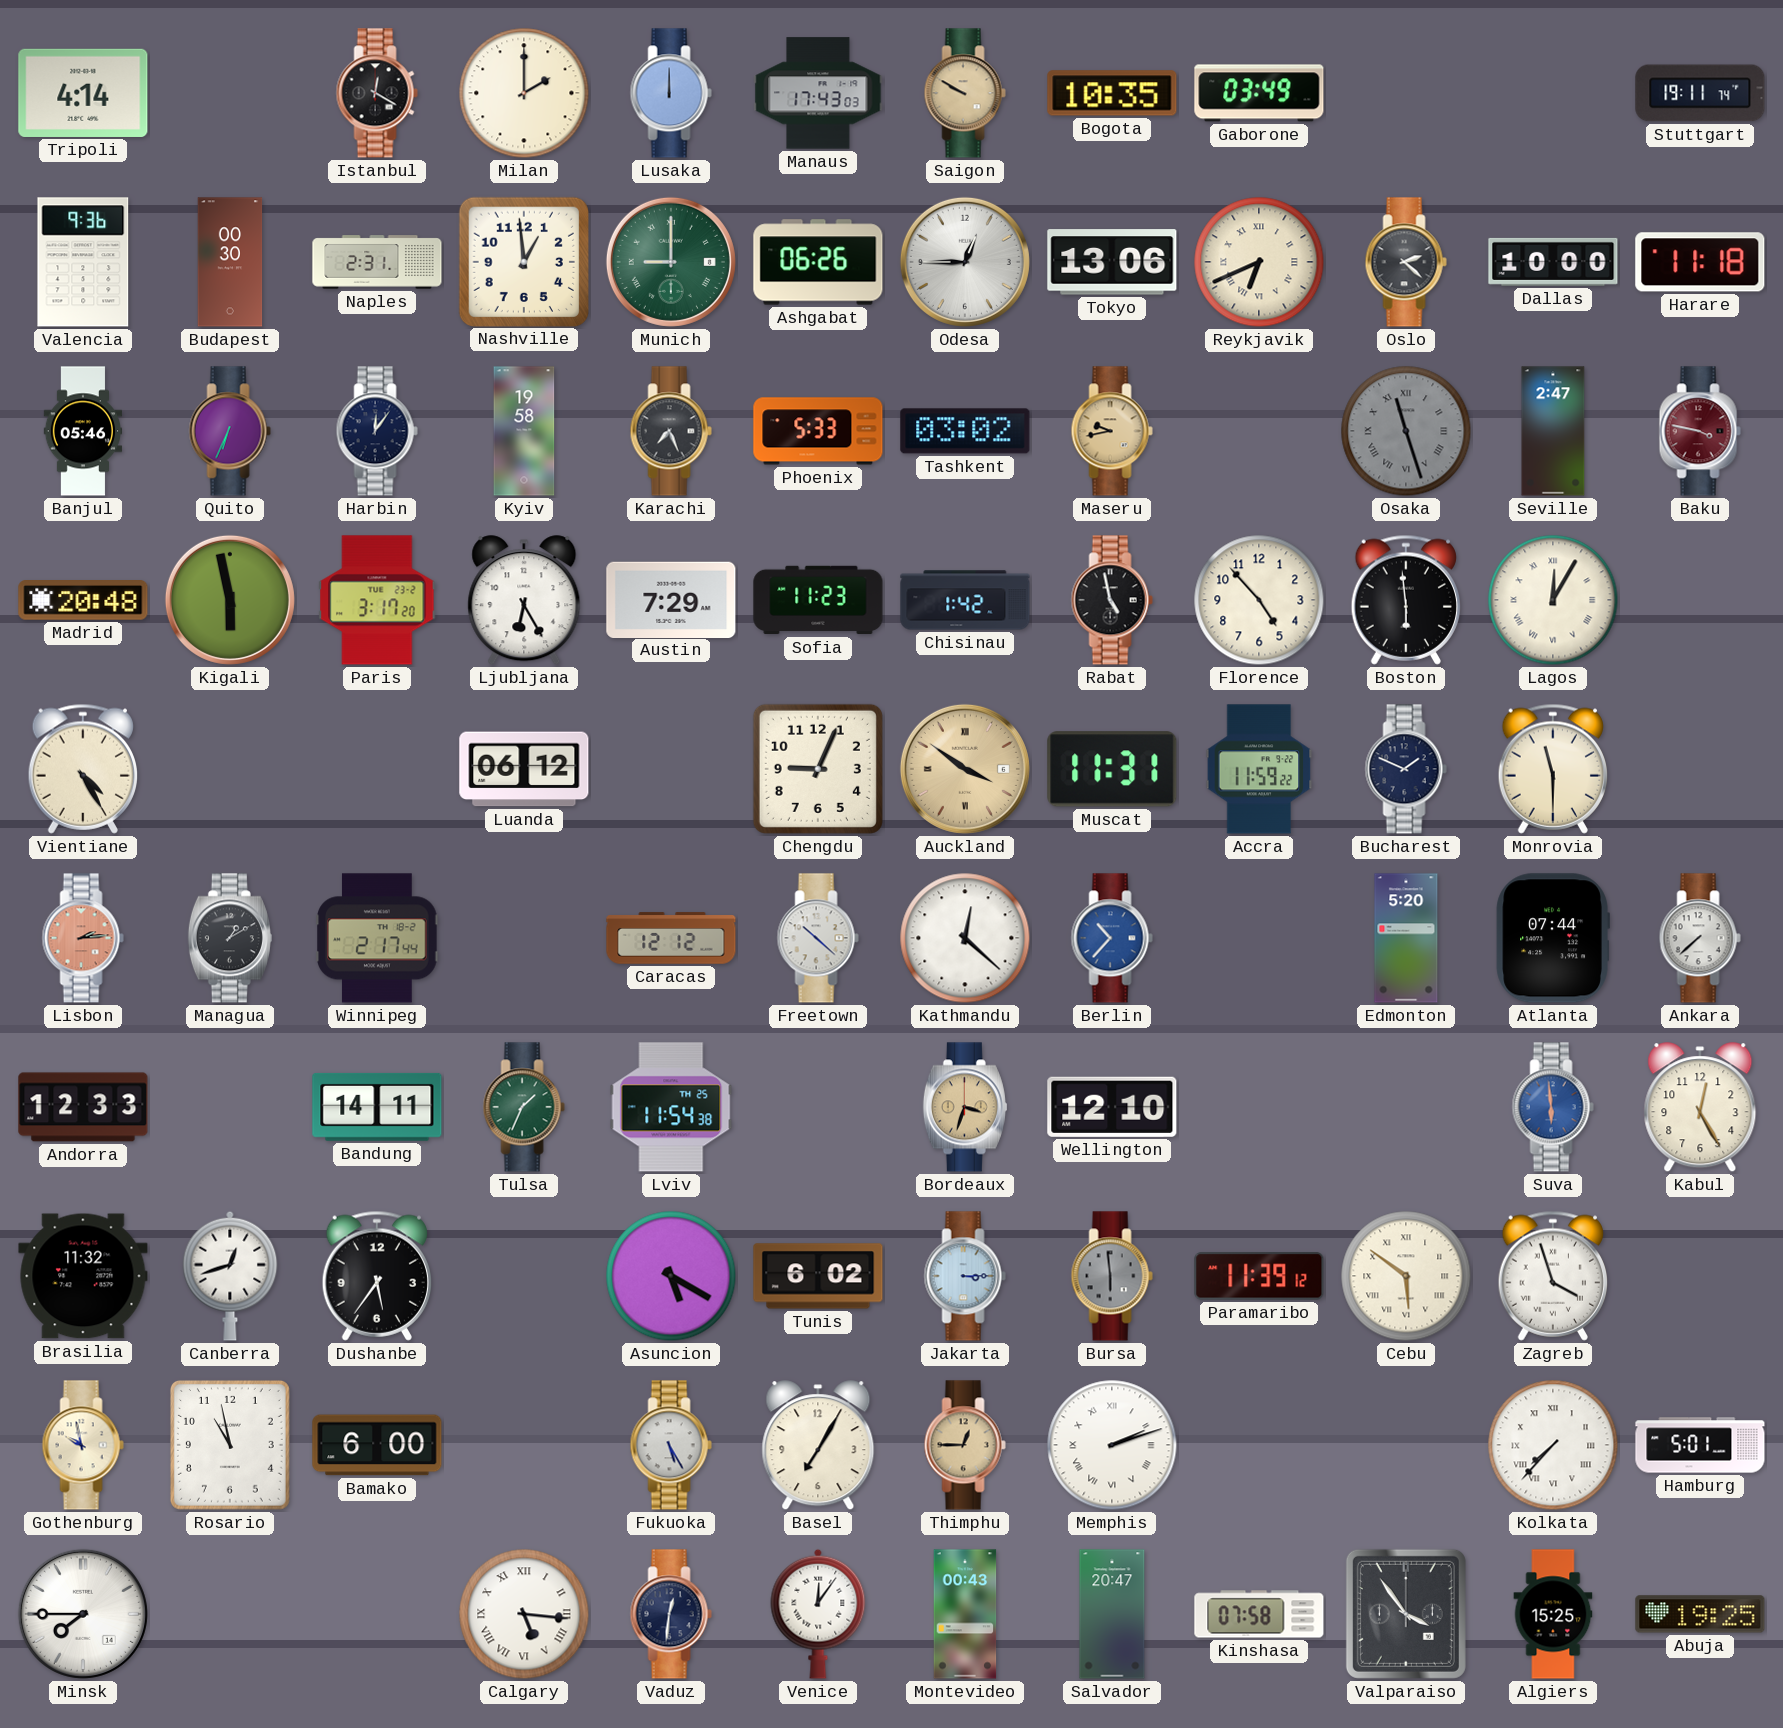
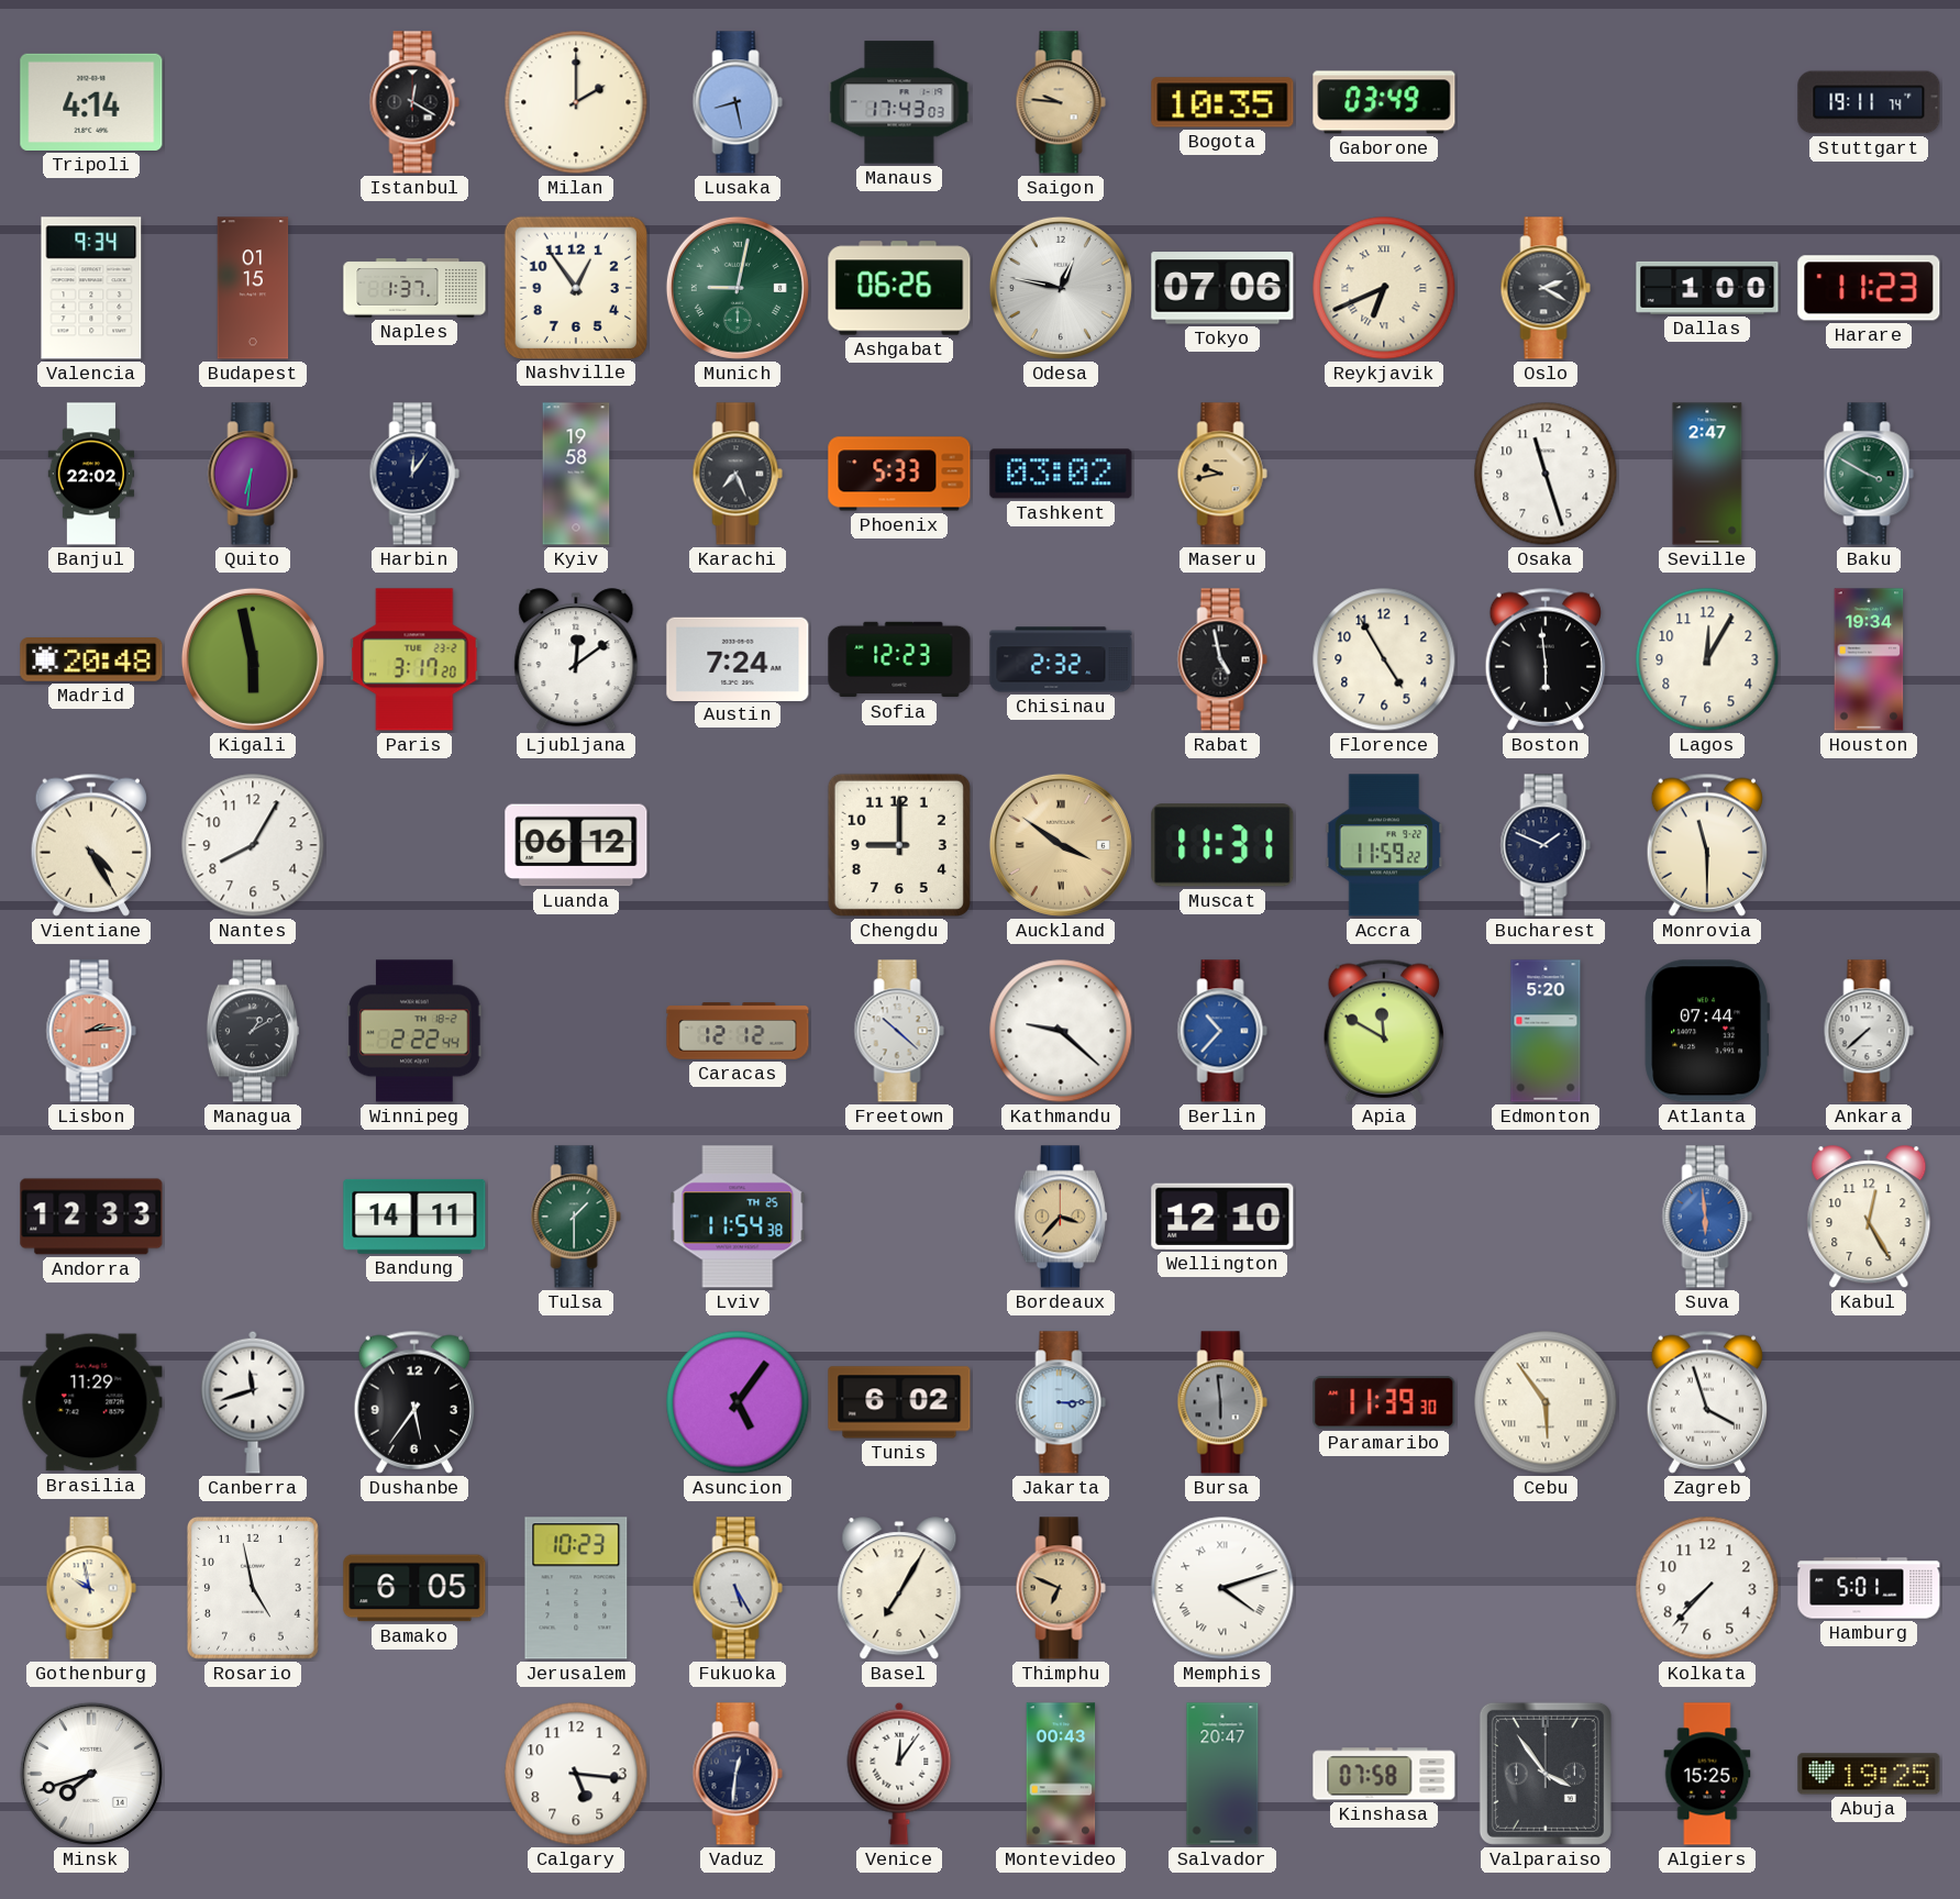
Lusaka: 12:00 -> 8:28
Saigon: 9:50 -> 9:46
Valencia: 9:36 -> 9:34
Budapest: 00:30 -> 01:15
Naples: 2:31 -> 1:37
Nashville: 12:59 -> 12:54
Munich: 9:00 -> 9:02
Odesa: 12:45 -> 12:47
Tokyo: 13:06 -> 07:06
Oslo: 2:22 -> 2:20
Dallas: 10:00 -> 1:00
Harare: 11:18 -> 11:23
Banjul: 05:46 -> 22:02
Quito: 6:34 -> 6:31
Osaka dial: grey -> white
Osaka numerals: Roman -> Arabic
Baku: 3:47 -> 3:50
Baku dial: burgundy -> green
Ljubljana: 6:25 -> 12:09
Austin: 7:29 -> 7:24
Sofia: 11:23 -> 12:23
Chisinau: 1:42 -> 2:32
Florence: 4:53 -> 4:55
Lagos numerals: Roman -> Arabic
Houston: none -> 19:34
Nantes: none -> 8:05
Chengdu: 9:04 -> 9:00
Winnipeg: 2:17 -> 2:22
Kathmandu: 12:22 -> 9:22
Apia: none -> 11:50
Tulsa: 1:34 -> 1:30
Bordeaux: 3:33 -> 3:37
Brasilia: 11:32 -> 11:29
Canberra: 12:42 -> 11:42
Asuncion: 5:20 -> 5:06
Paramaribo: 11:39:12 -> 11:39:30
Cebu: 5:51 -> 5:54
Rosario: 10:58 -> 4:58
Bamako: 6:00 -> 6:05
Jerusalem: none -> 10:23
Thimphu: 12:45 -> 6:49
Memphis: 2:12 -> 4:12
Kolkata numerals: Roman -> Arabic
Minsk: 7:45 -> 7:42
Calgary numerals: Roman -> Arabic
